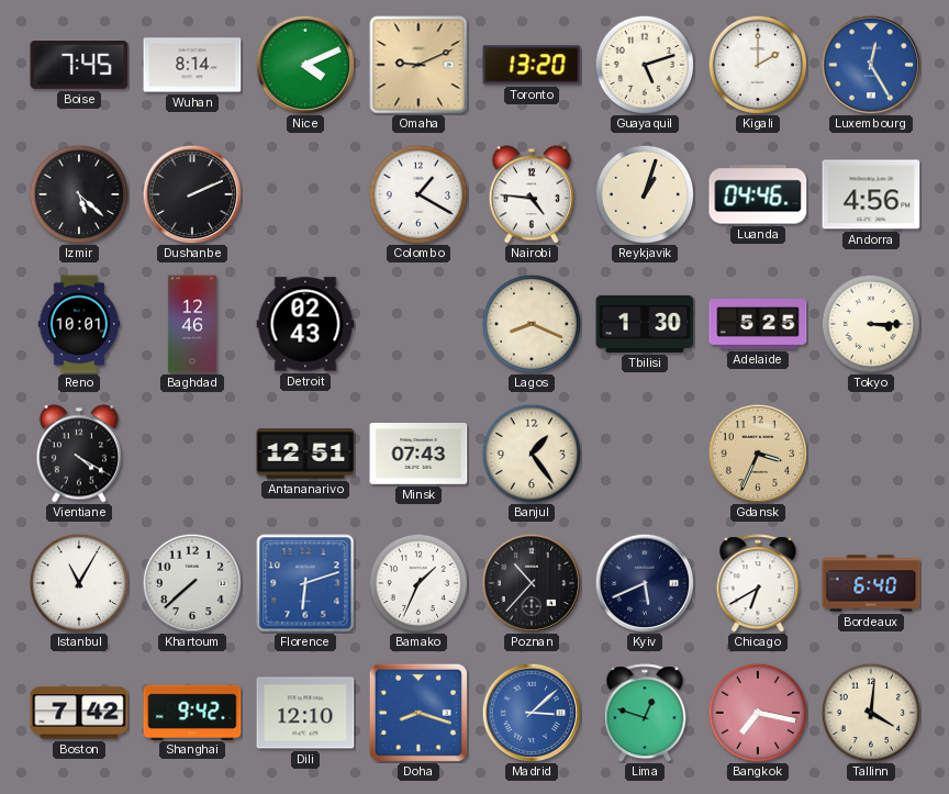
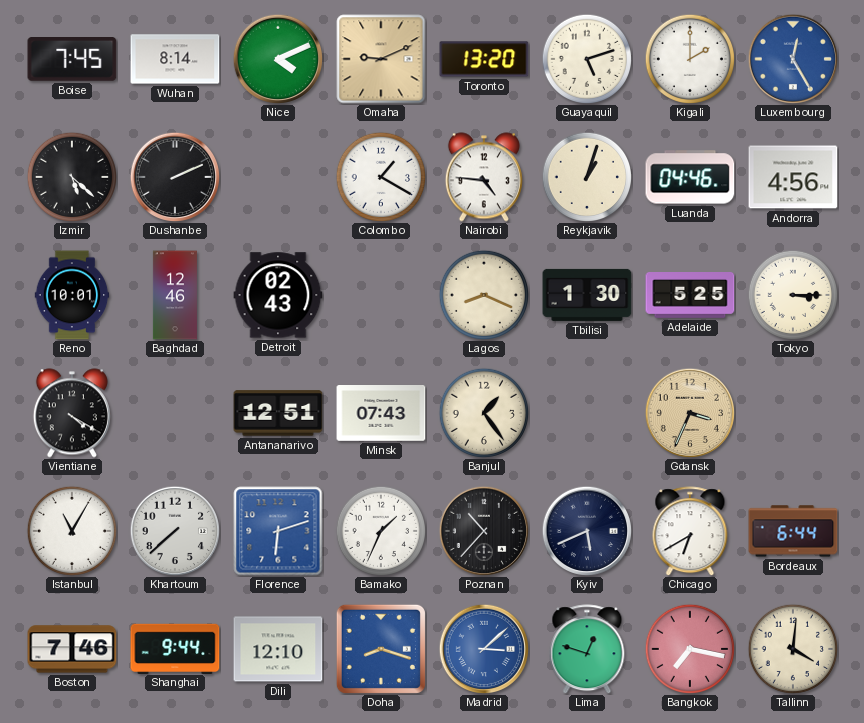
Bordeaux: 6:40 -> 6:44
Boston: 7:42 -> 7:46
Shanghai: 9:42 -> 9:44
